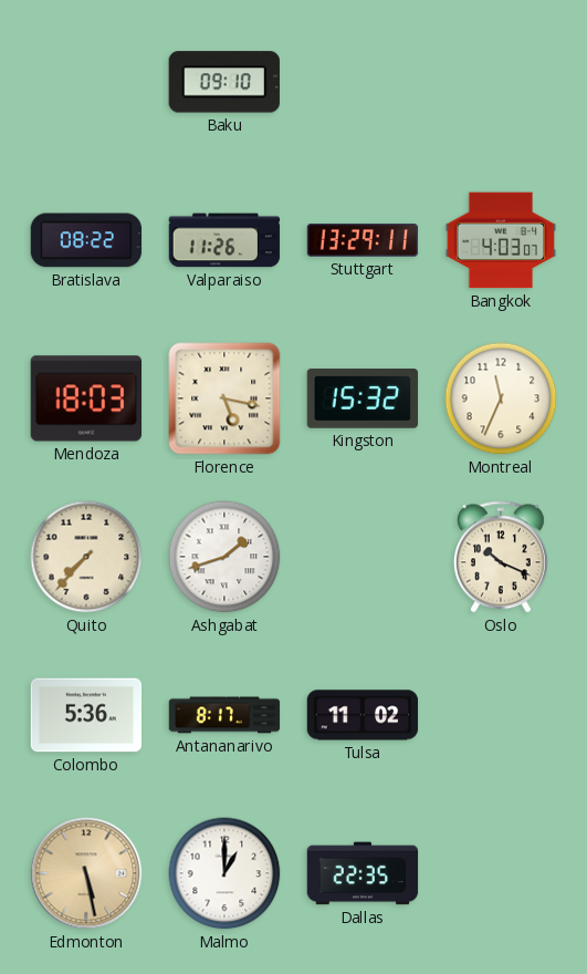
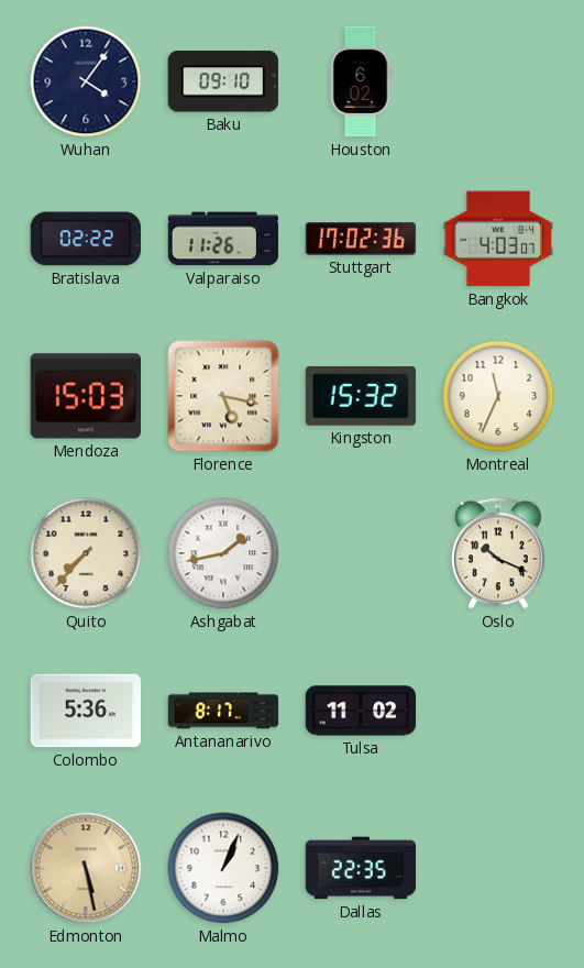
Wuhan: none -> 4:06
Houston: none -> 6:02
Bratislava: 08:22 -> 02:22
Stuttgart: 13:29 -> 17:02
Mendoza: 18:03 -> 15:03
Ashgabat: 1:42 -> 1:43
Malmo: 1:00 -> 1:04
